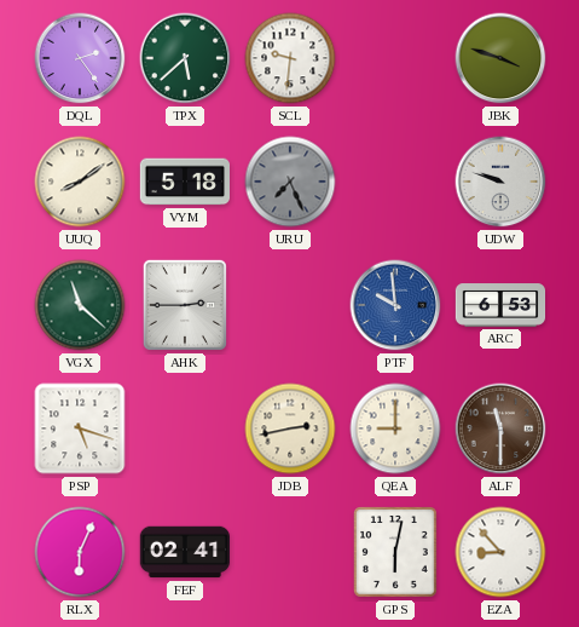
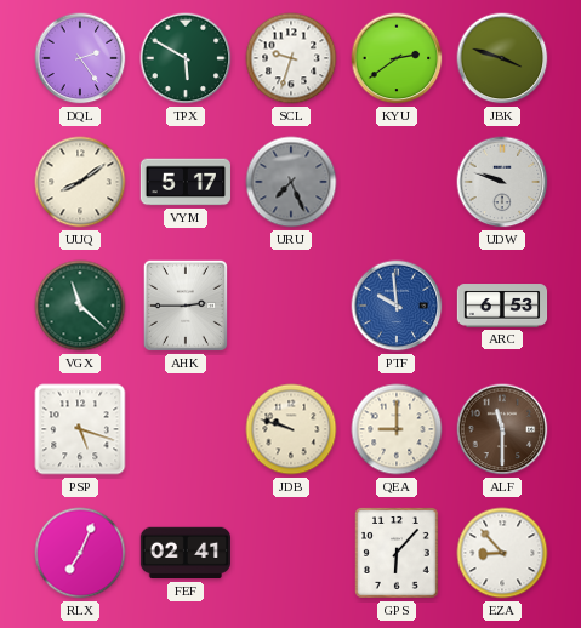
TPX: 5:38 -> 5:50
SCL: 9:31 -> 9:33
KYU: none -> 2:39
VYM: 5:18 -> 5:17
JDB: 2:43 -> 9:48
RLX: 6:04 -> 7:04
GPS: 6:02 -> 6:07
